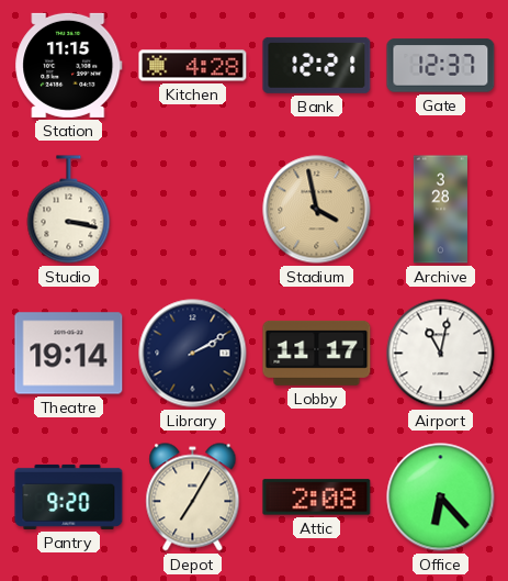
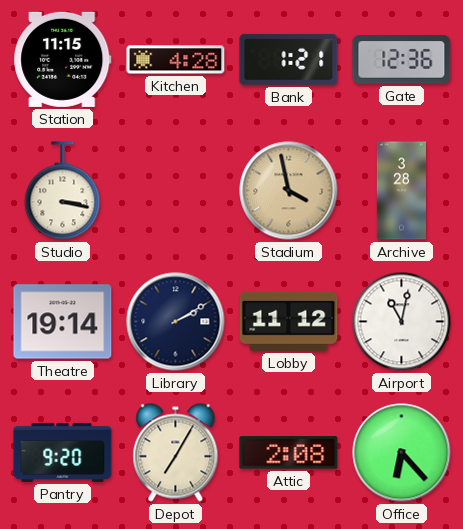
Bank: 12:21 -> 1:21
Gate: 12:37 -> 12:36
Lobby: 11:17 -> 11:12
